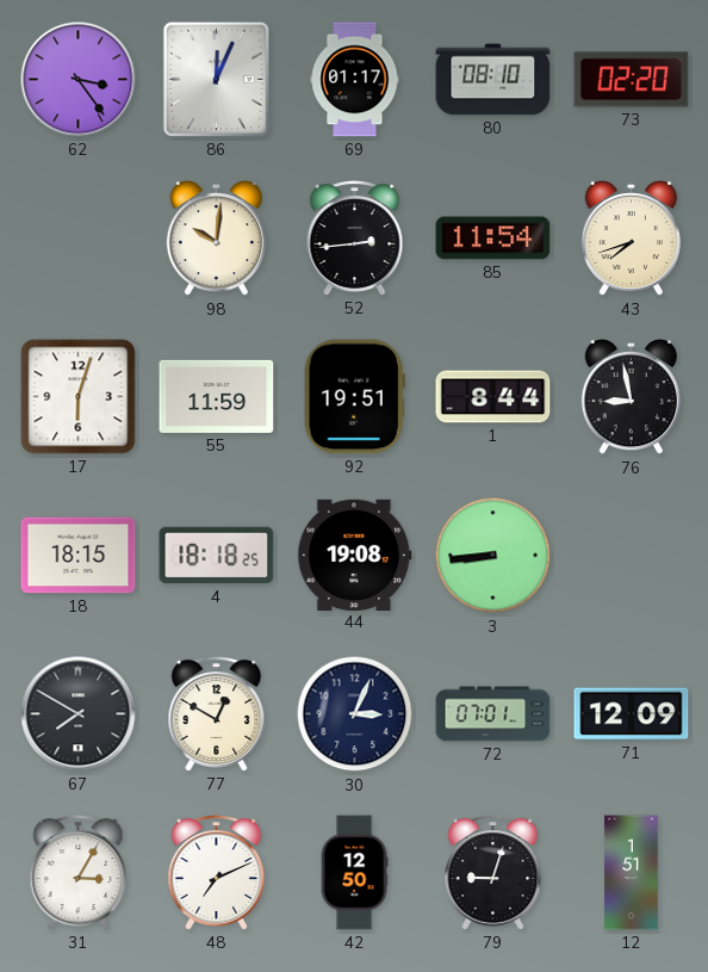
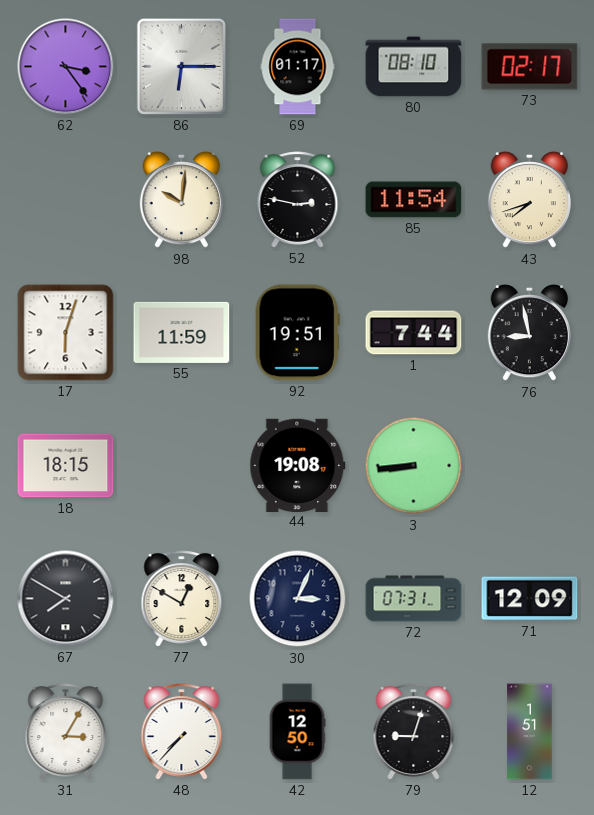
86: 12:04 -> 6:15
73: 02:20 -> 02:17
52: 2:44 -> 2:47
1: 8:44 -> 7:44
4: 18:18 -> none
72: 07:01 -> 07:31
48: 7:11 -> 7:37
